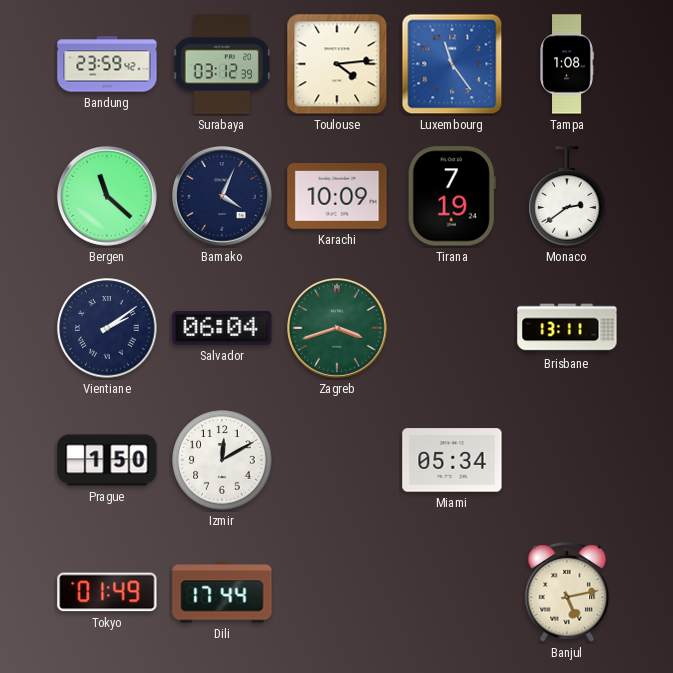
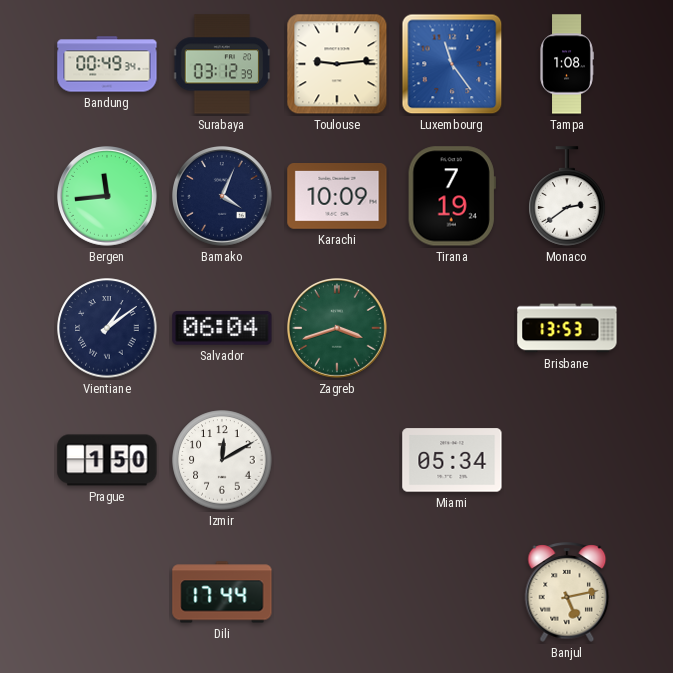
Bandung: 23:59 -> 00:49
Toulouse: 4:14 -> 9:14
Bergen: 11:22 -> 11:44
Vientiane: 2:09 -> 1:09
Brisbane: 13:11 -> 13:53
Tokyo: 01:49 -> none
